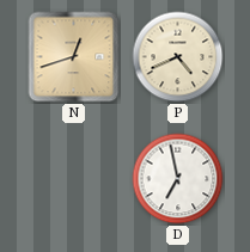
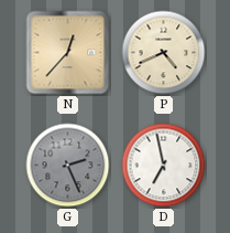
N: 12:42 -> 12:37
G: none -> 2:26
